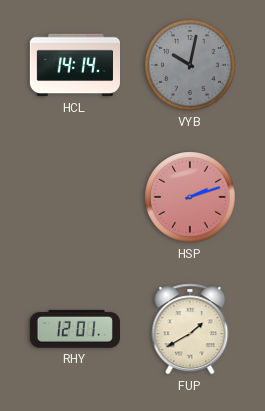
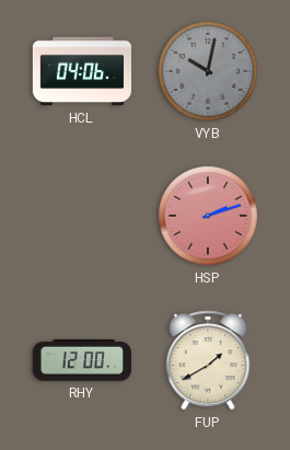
HCL: 14:14 -> 04:06
RHY: 12:01 -> 12:00
